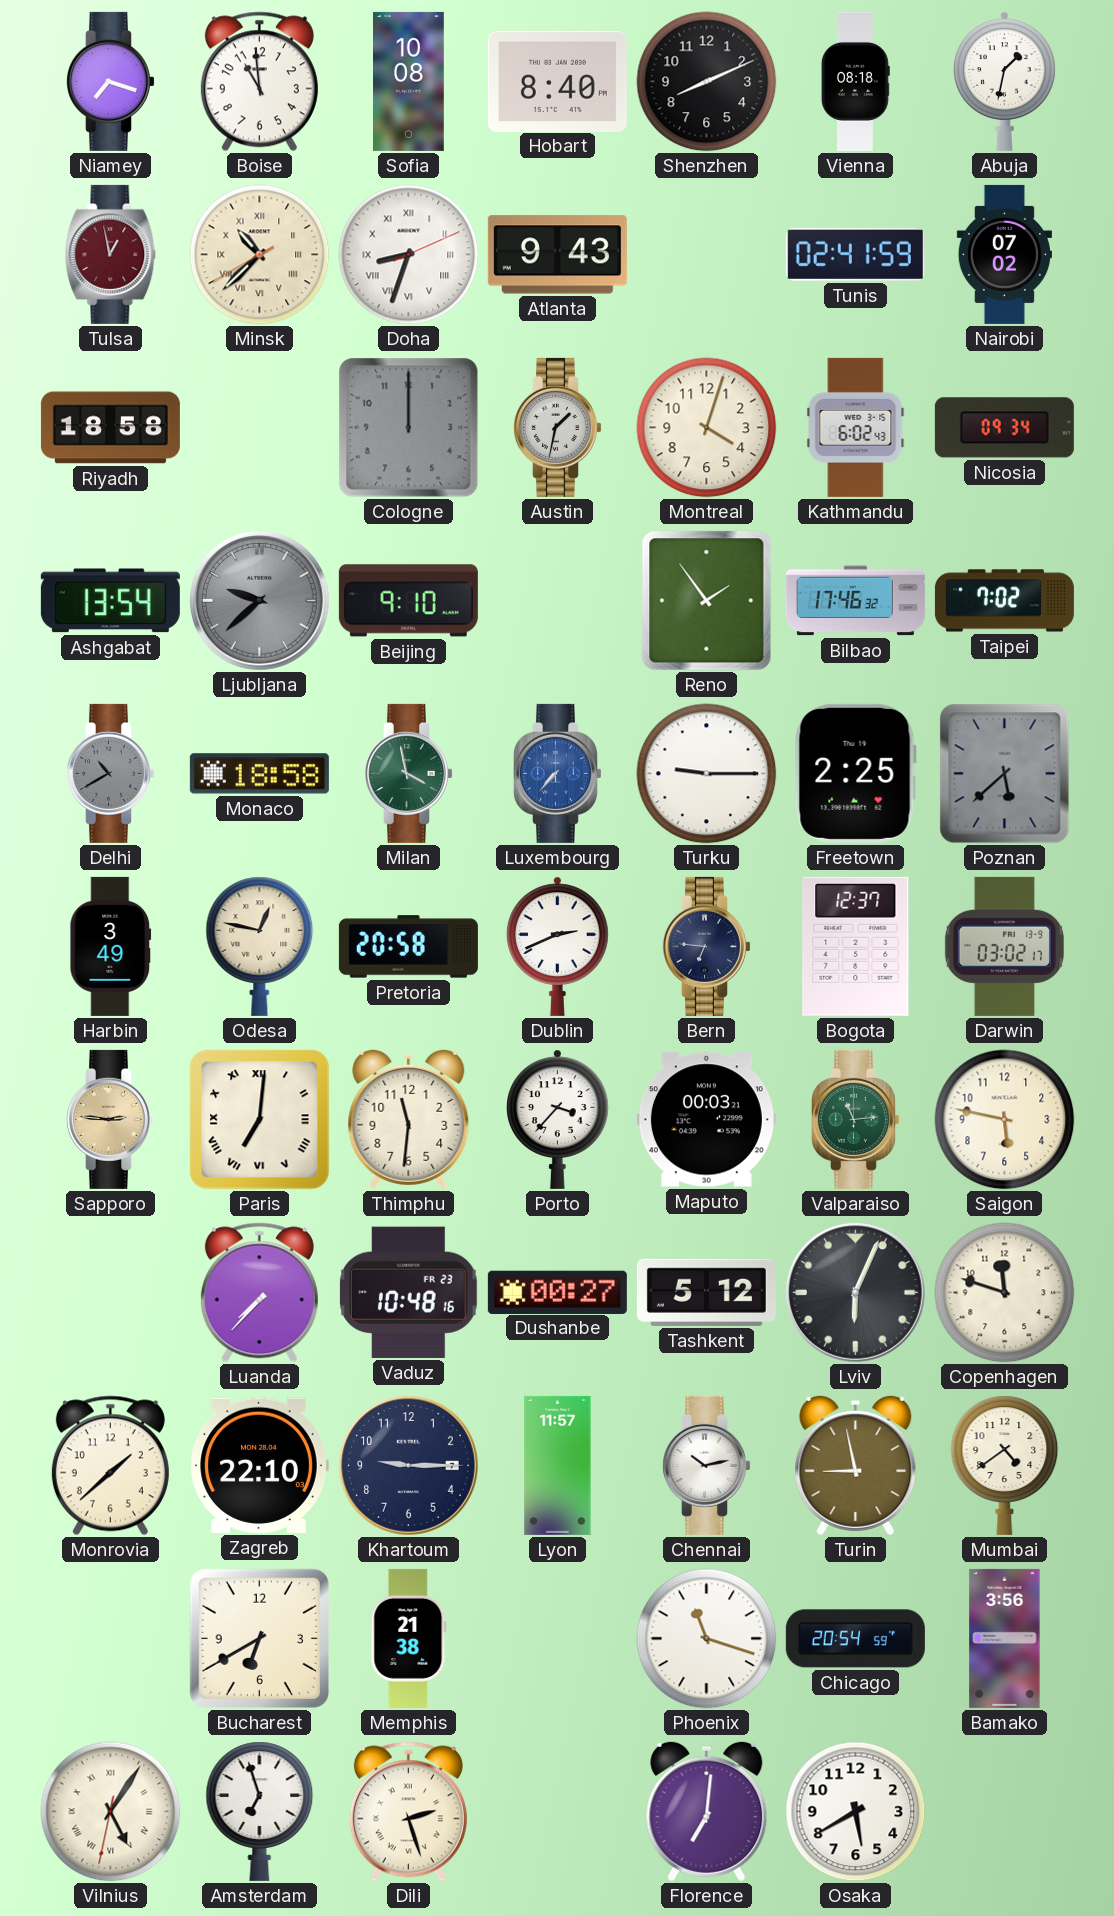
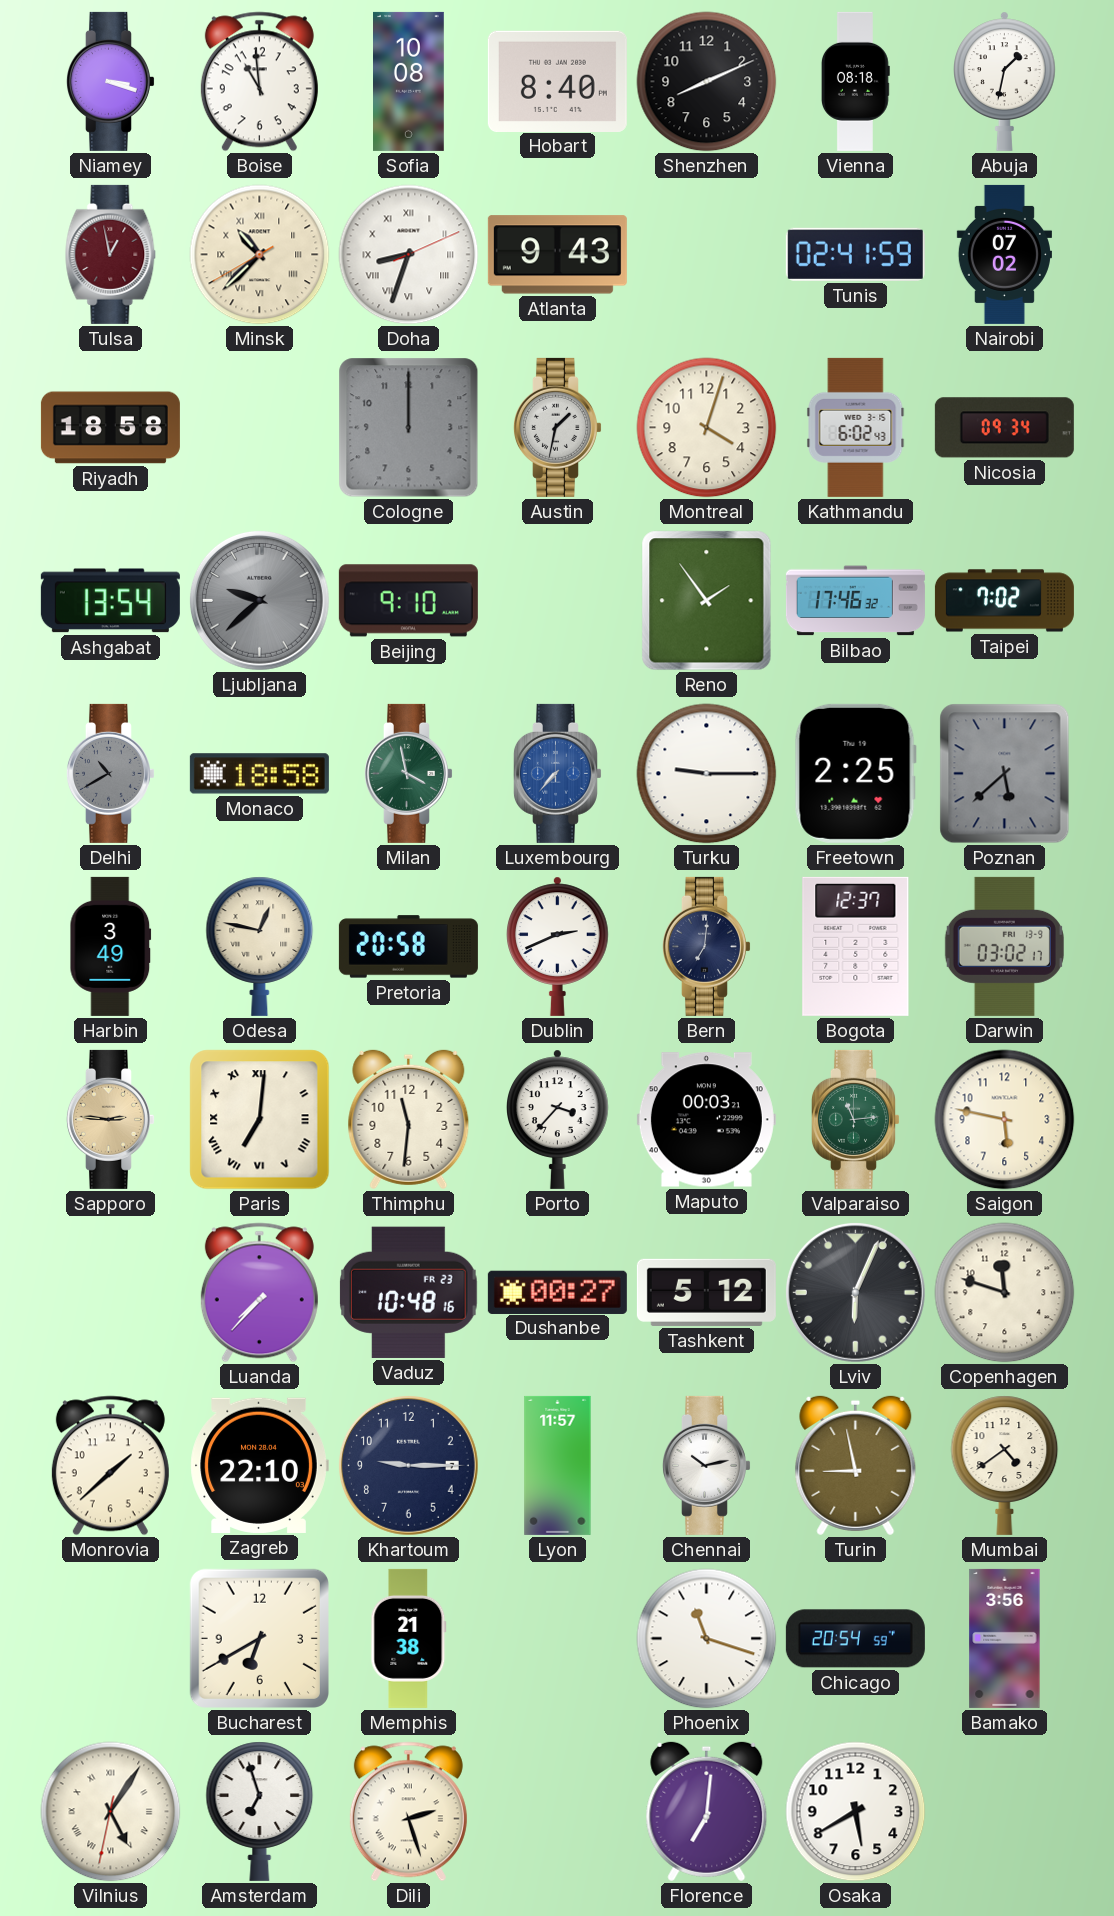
Niamey: 7:18 -> 3:18
Bern: 6:46 -> 7:01
